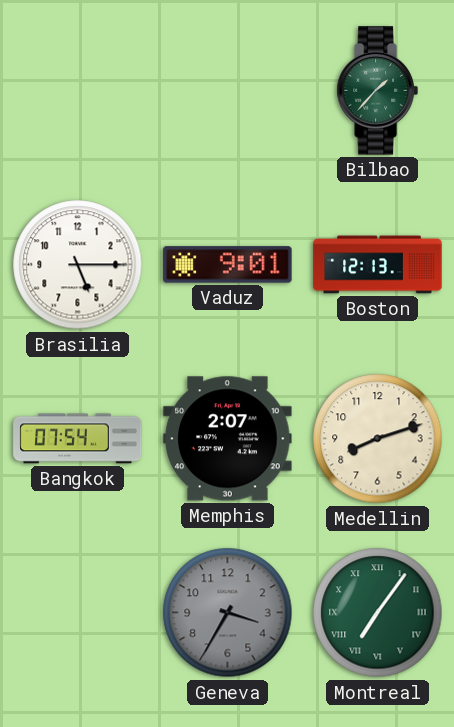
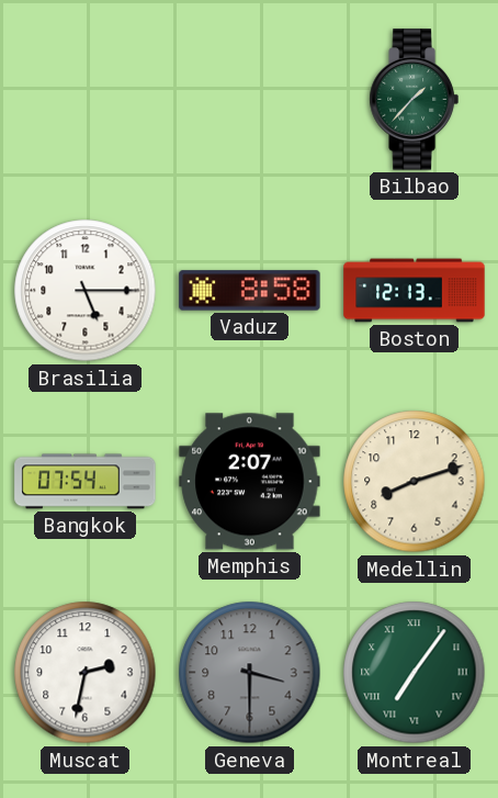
Vaduz: 9:01 -> 8:58
Muscat: none -> 2:32
Geneva: 3:35 -> 3:30
